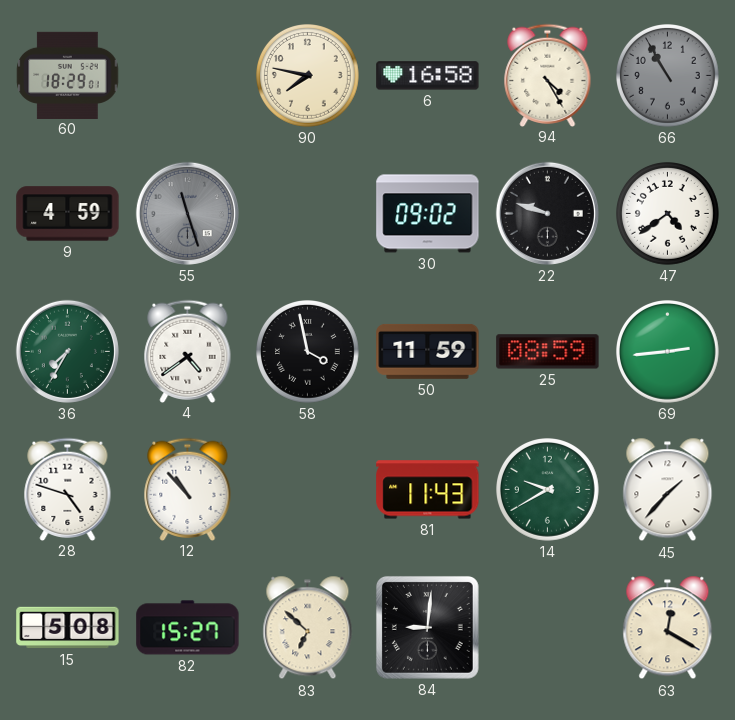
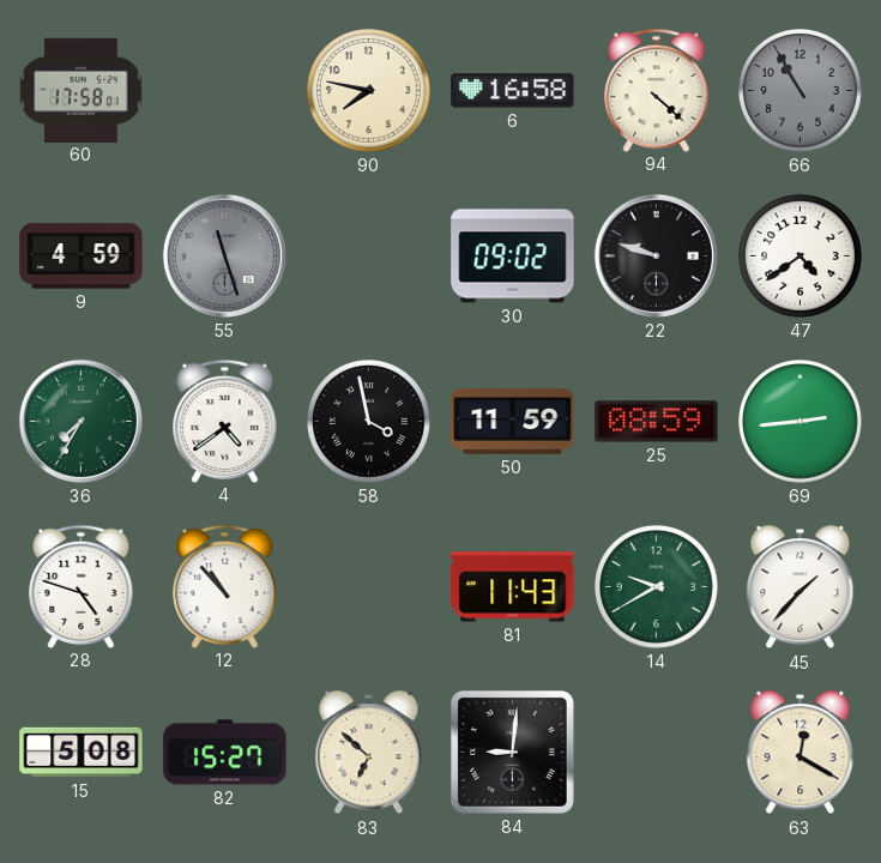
60: 18:29 -> 17:58
94: 4:25 -> 4:22
